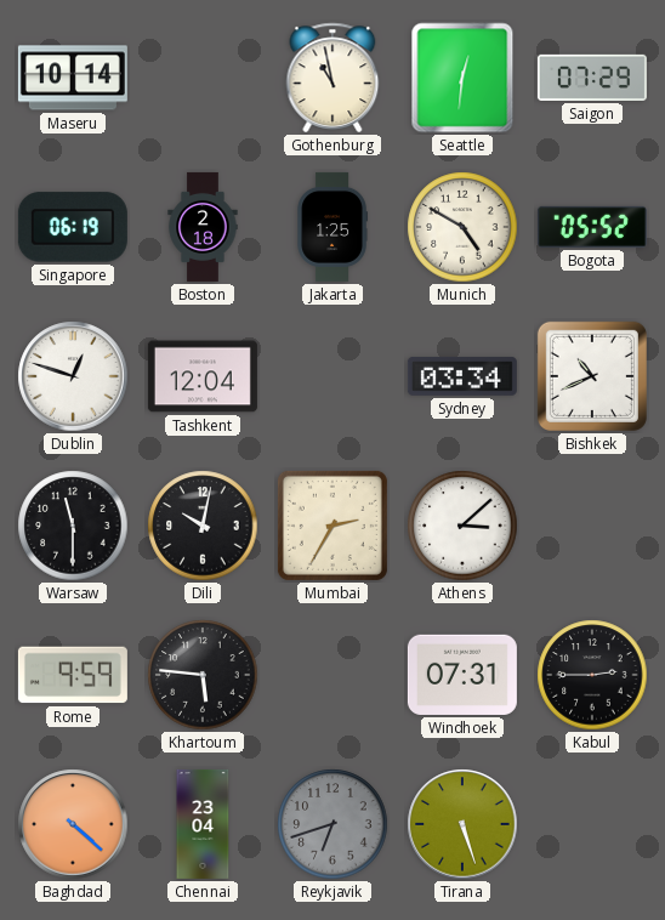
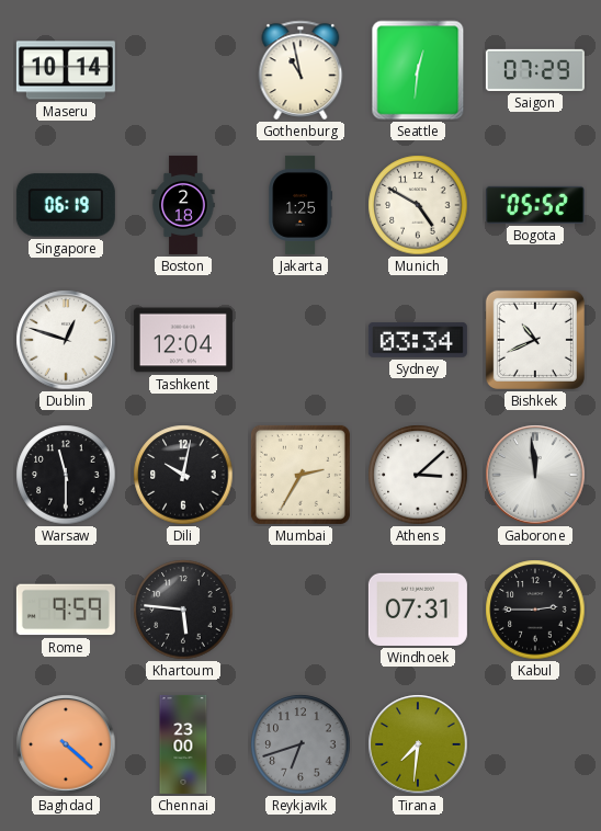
Gaborone: none -> 11:59
Chennai: 23:04 -> 23:00
Tirana: 5:27 -> 7:31
